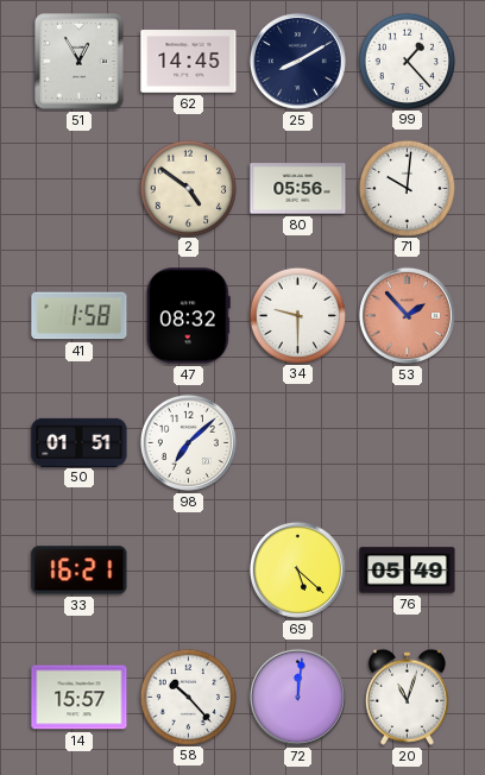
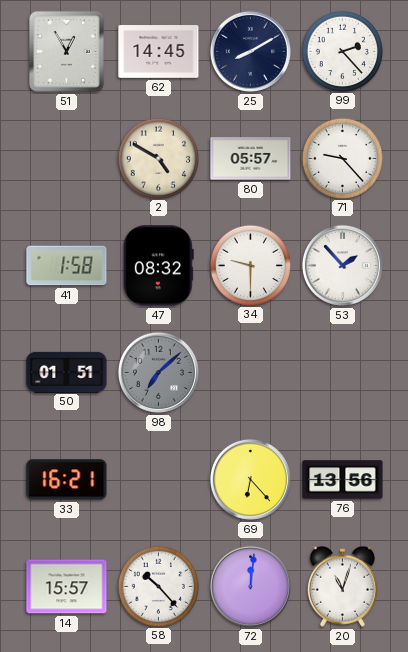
99: 1:23 -> 2:23
2: 4:51 -> 4:50
80: 05:56 -> 05:57
71: 10:01 -> 9:23
53 dial: salmon -> white
98 dial: white -> grey
69: 5:22 -> 6:23
76: 05:49 -> 13:56
